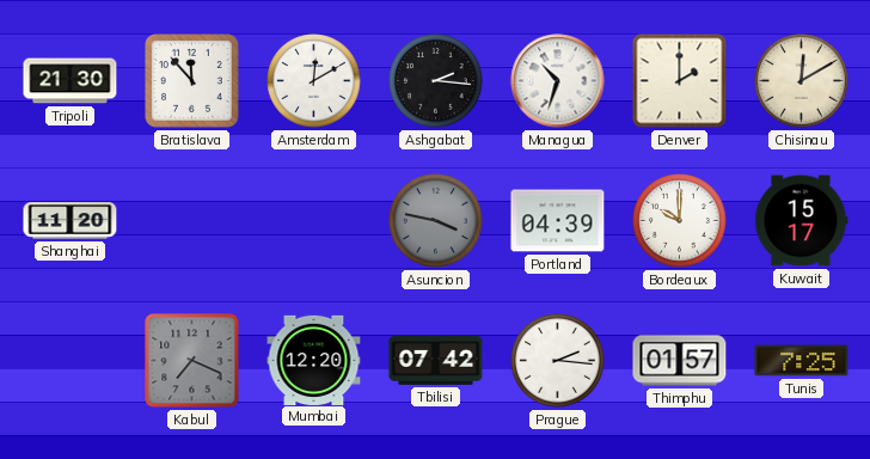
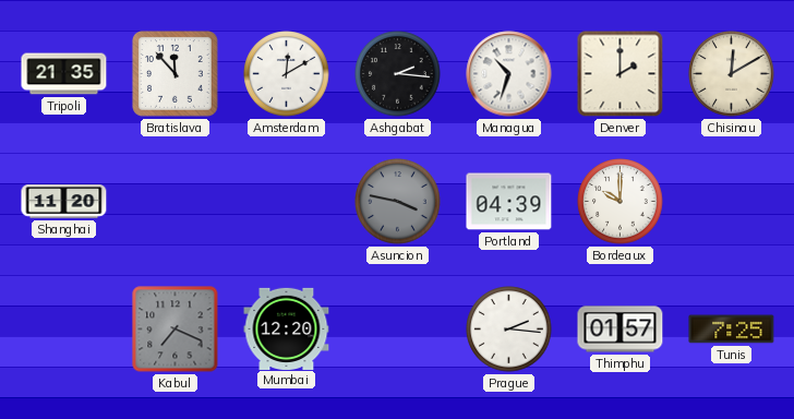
Tripoli: 21:30 -> 21:35
Kuwait: 15:17 -> none
Tbilisi: 07:42 -> none
